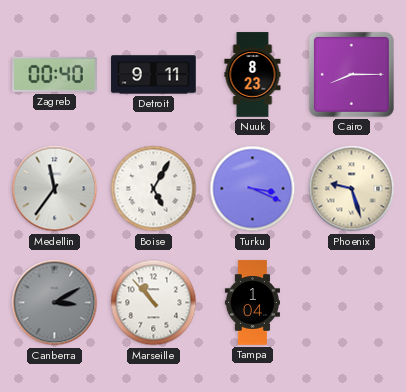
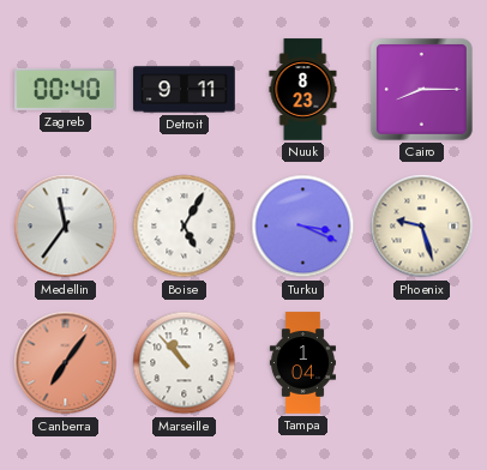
Canberra: 3:10 -> 7:06
Canberra dial: grey -> salmon
